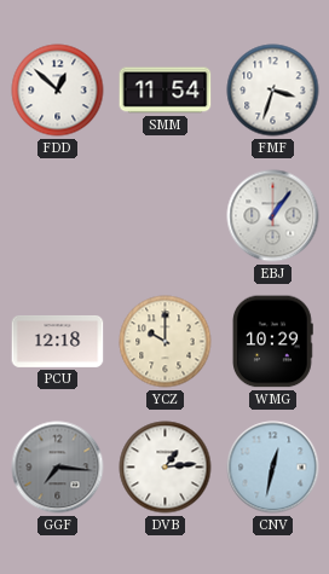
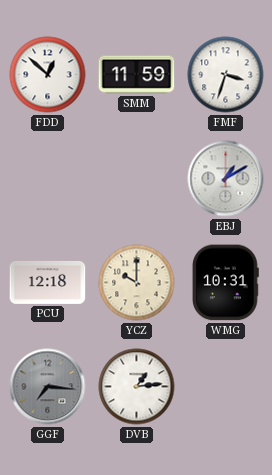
SMM: 11:54 -> 11:59
EBJ: 1:06 -> 1:10
WMG: 10:29 -> 10:31
CNV: 12:32 -> none
